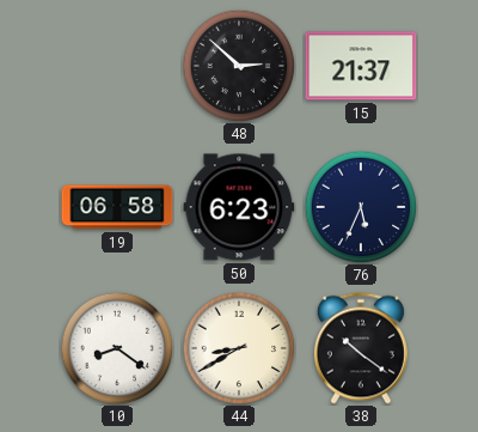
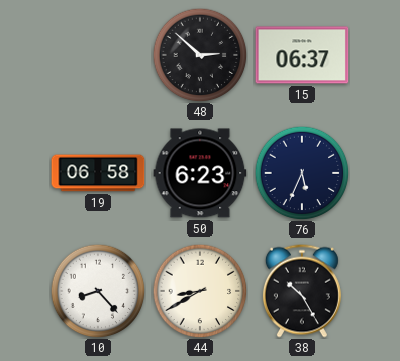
15: 21:37 -> 06:37
10: 8:21 -> 8:23
38: 10:21 -> 10:25
